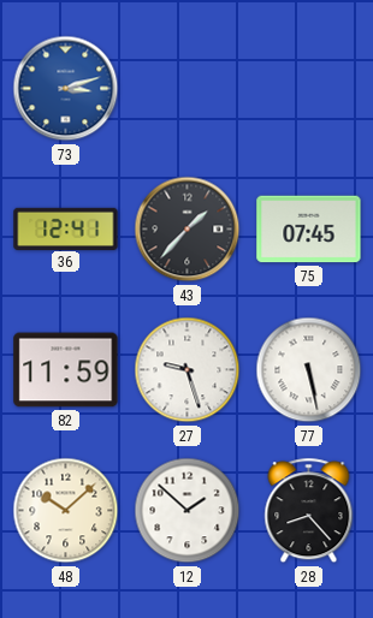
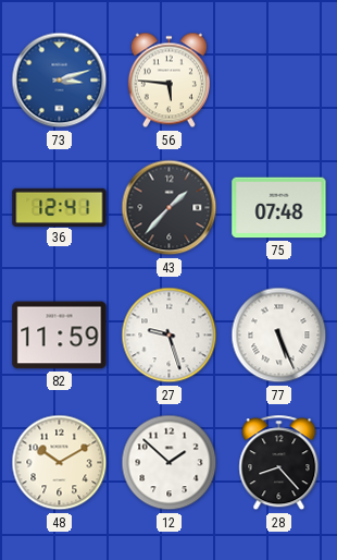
56: none -> 5:46
75: 07:45 -> 07:48
77: 5:28 -> 5:26
48: 10:08 -> 10:10
